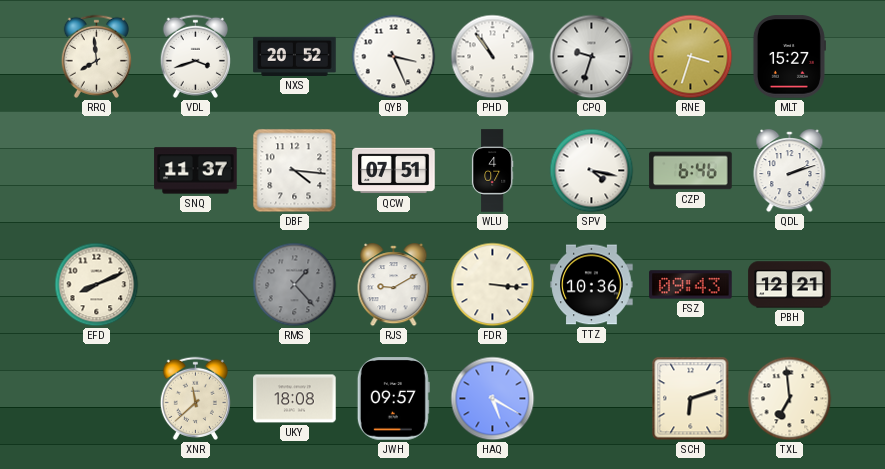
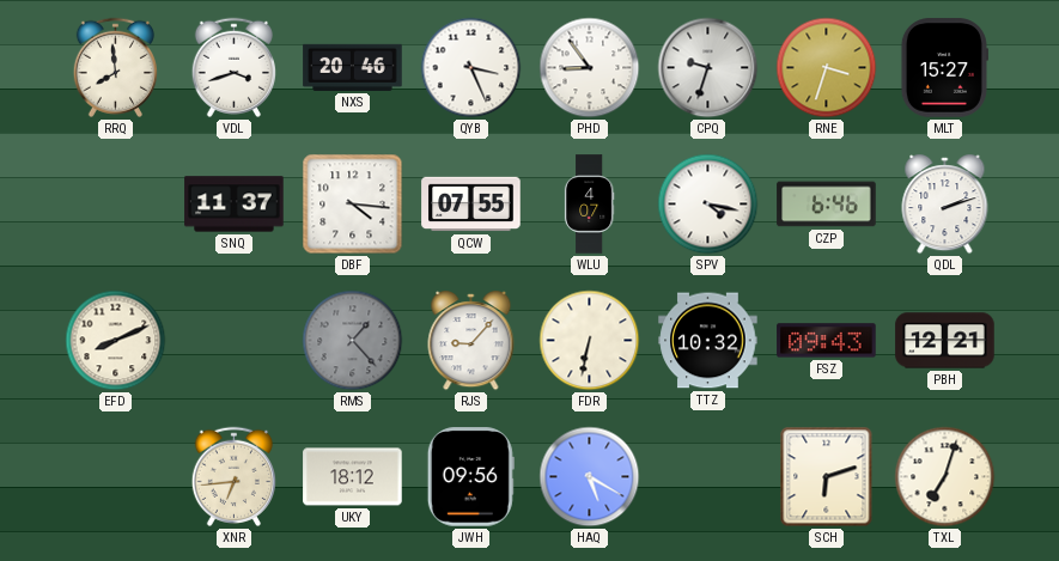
NXS: 20:52 -> 20:46
PHD: 10:54 -> 8:54
QCW: 07:51 -> 07:55
RJS: 9:10 -> 9:07
FDR: 3:16 -> 6:32
TTZ: 10:36 -> 10:32
XNR: 11:38 -> 6:44
UKY: 18:08 -> 18:12
JWH: 09:57 -> 09:56
TXL: 6:59 -> 7:03
